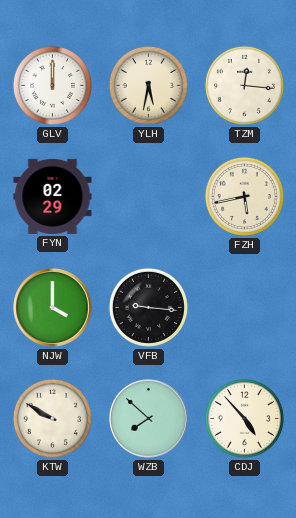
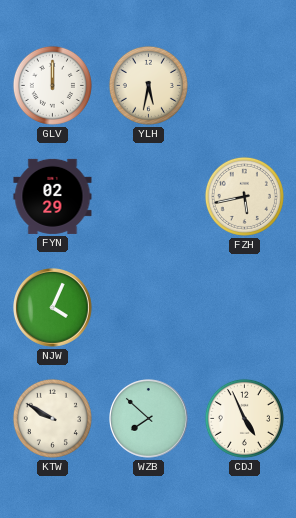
TZM: 12:16 -> none
NJW: 4:00 -> 4:04
VFB: 9:16 -> none
CDJ: 4:53 -> 4:56
